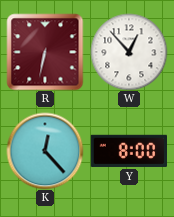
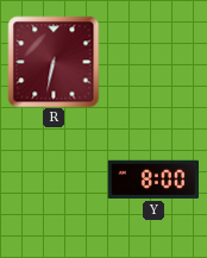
W: 12:53 -> none
K: 12:23 -> none
